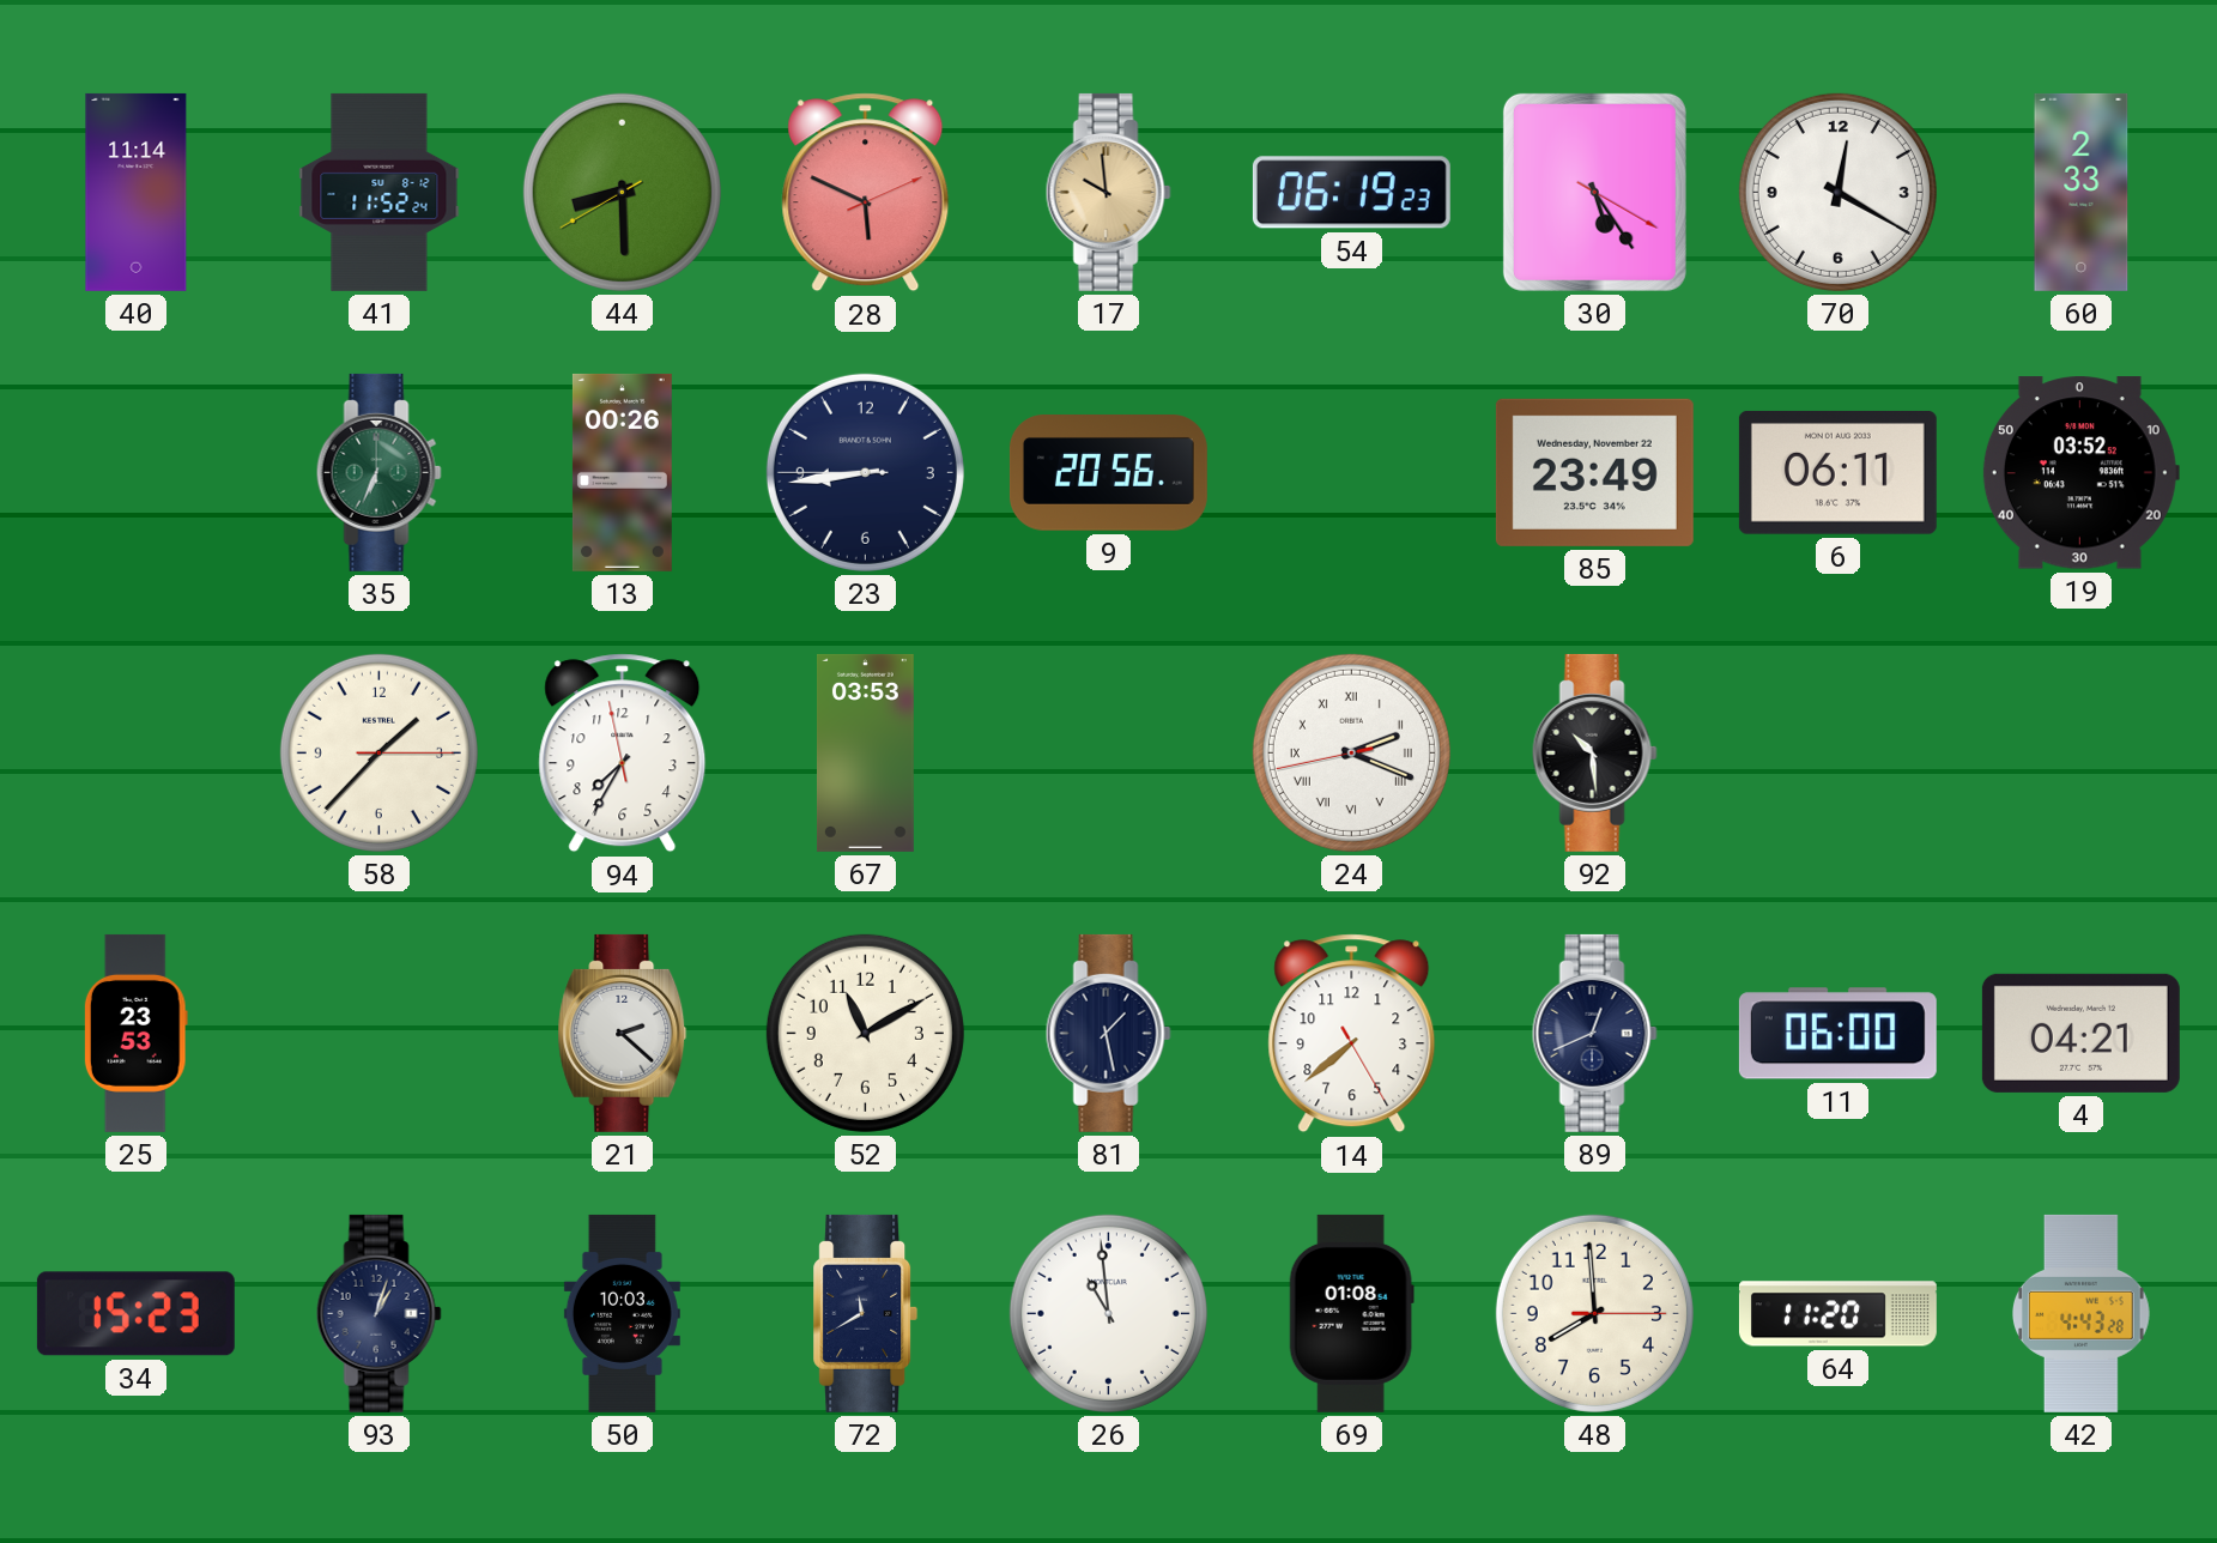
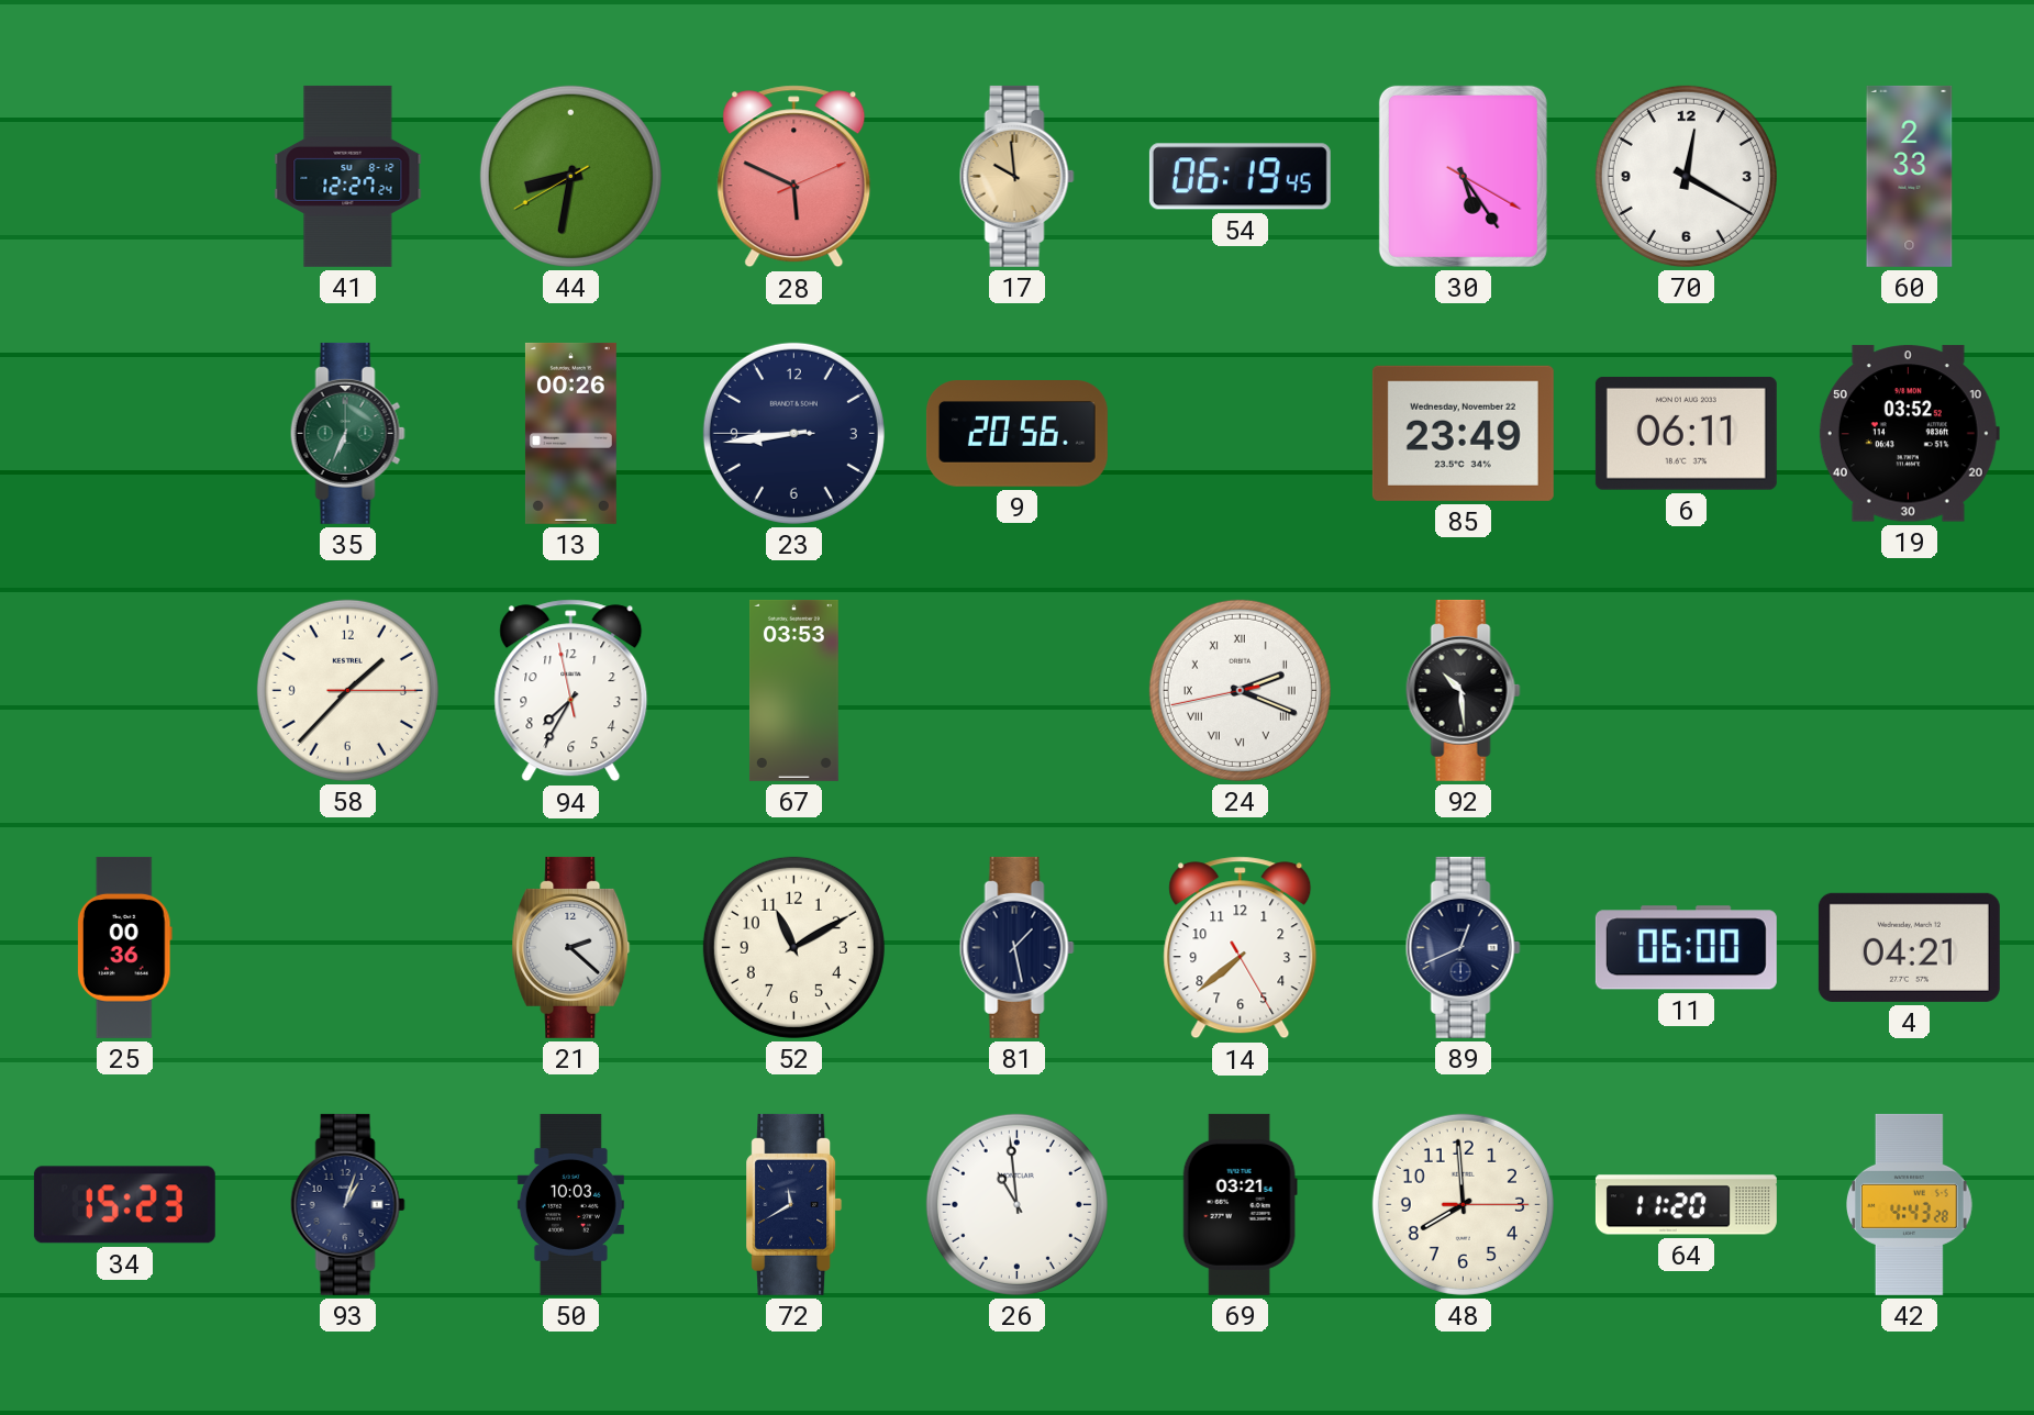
40: 11:14 -> none
41: 11:52 -> 12:27
44: 8:29 -> 8:31
54: 06:19:23 -> 06:19:45
25: 23:53 -> 00:36
69: 01:08 -> 03:21
